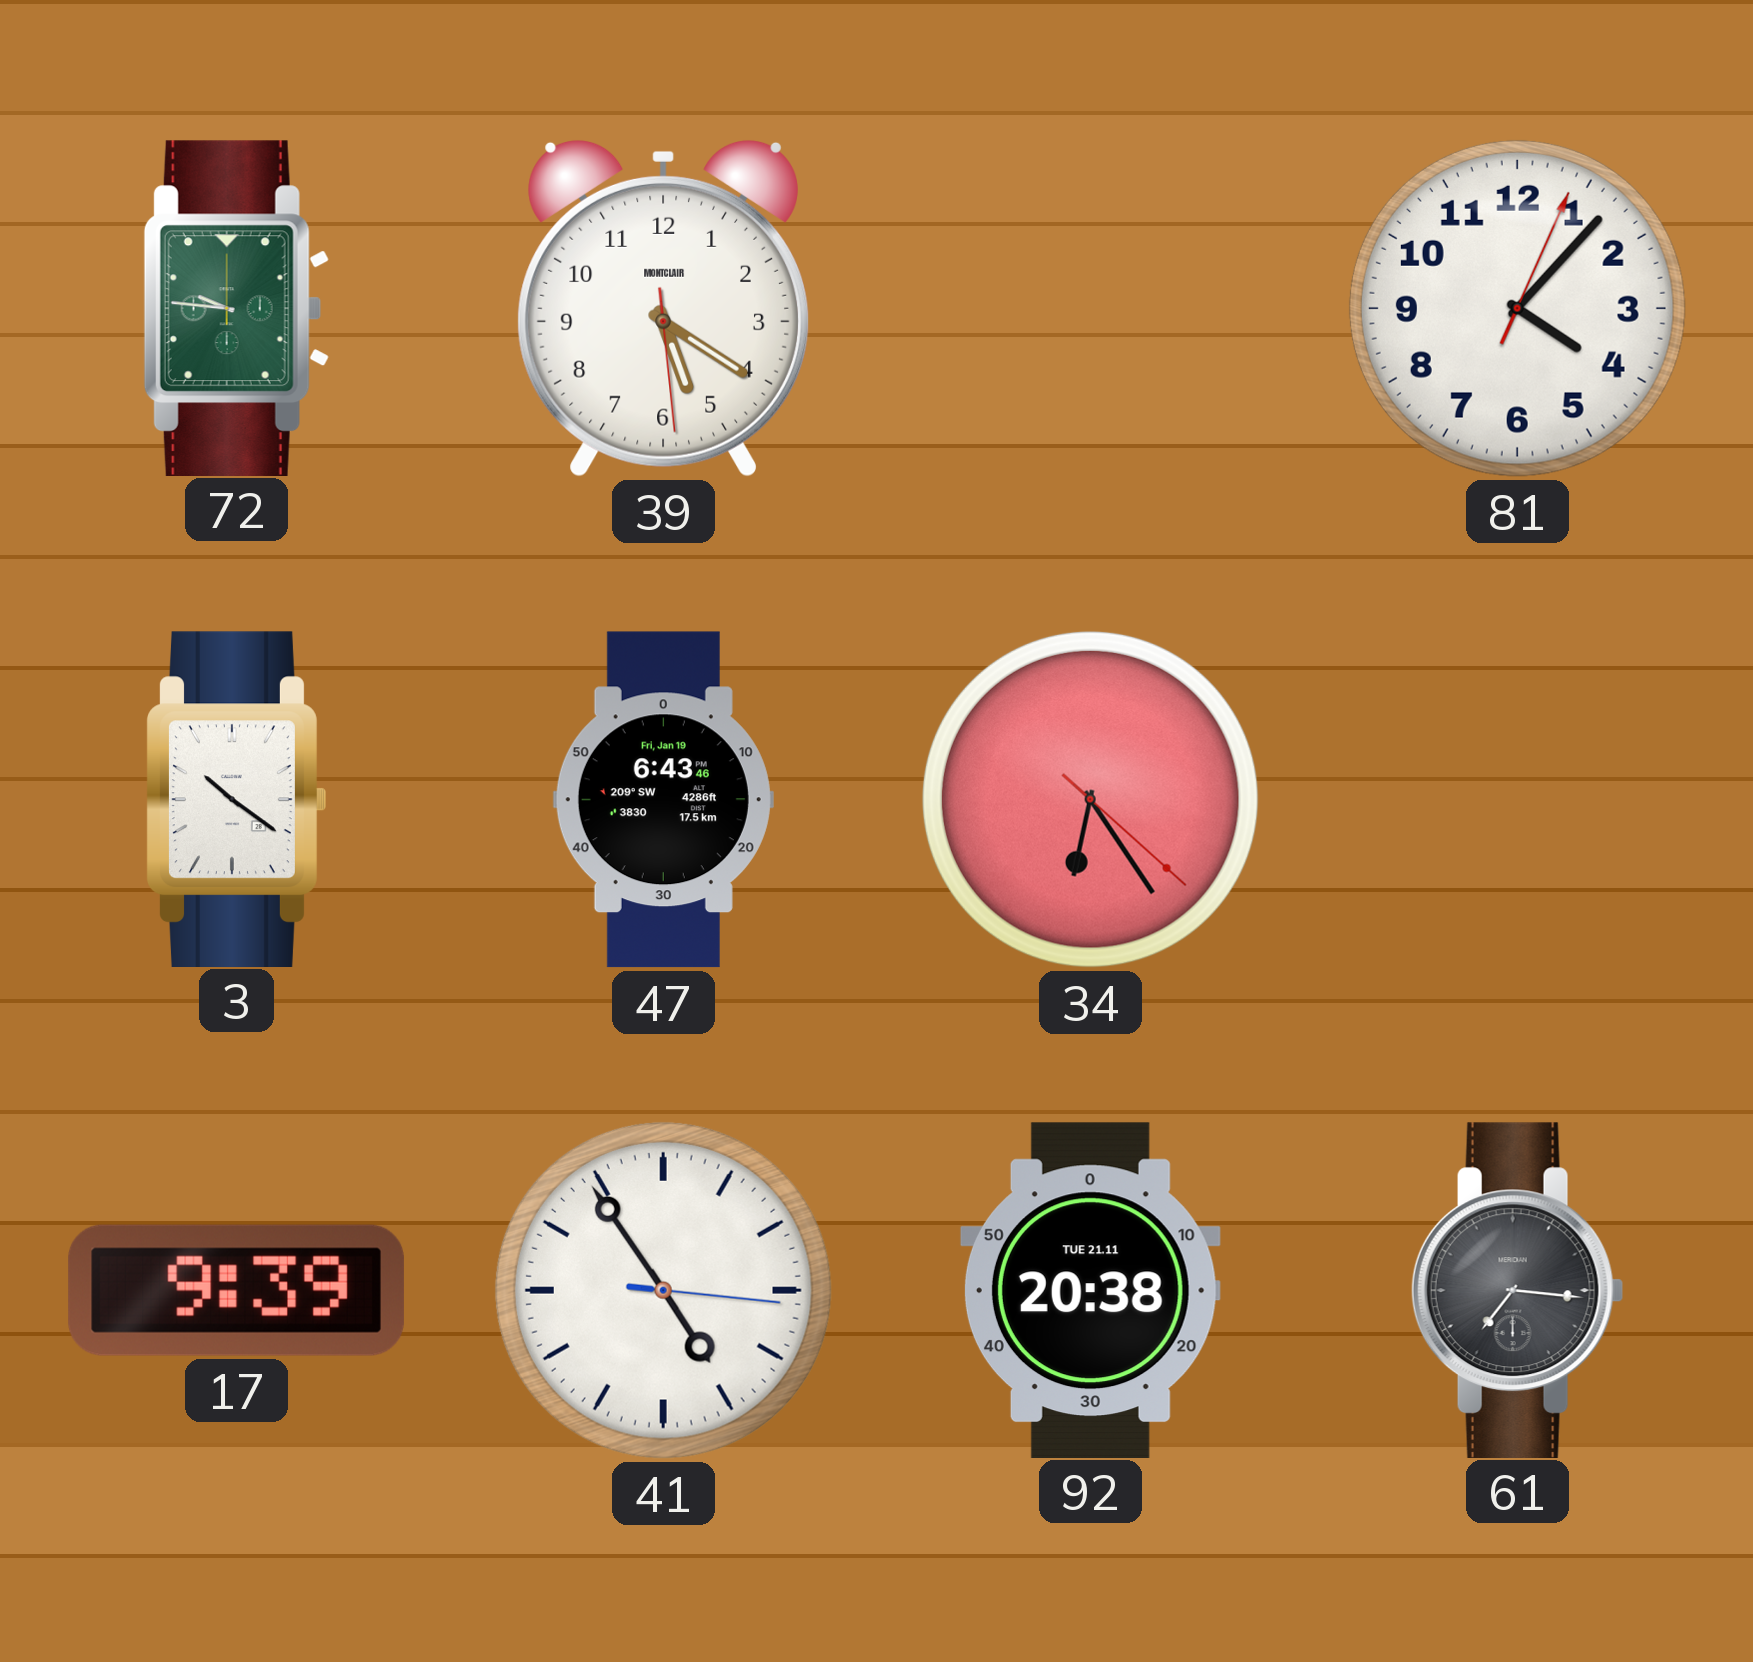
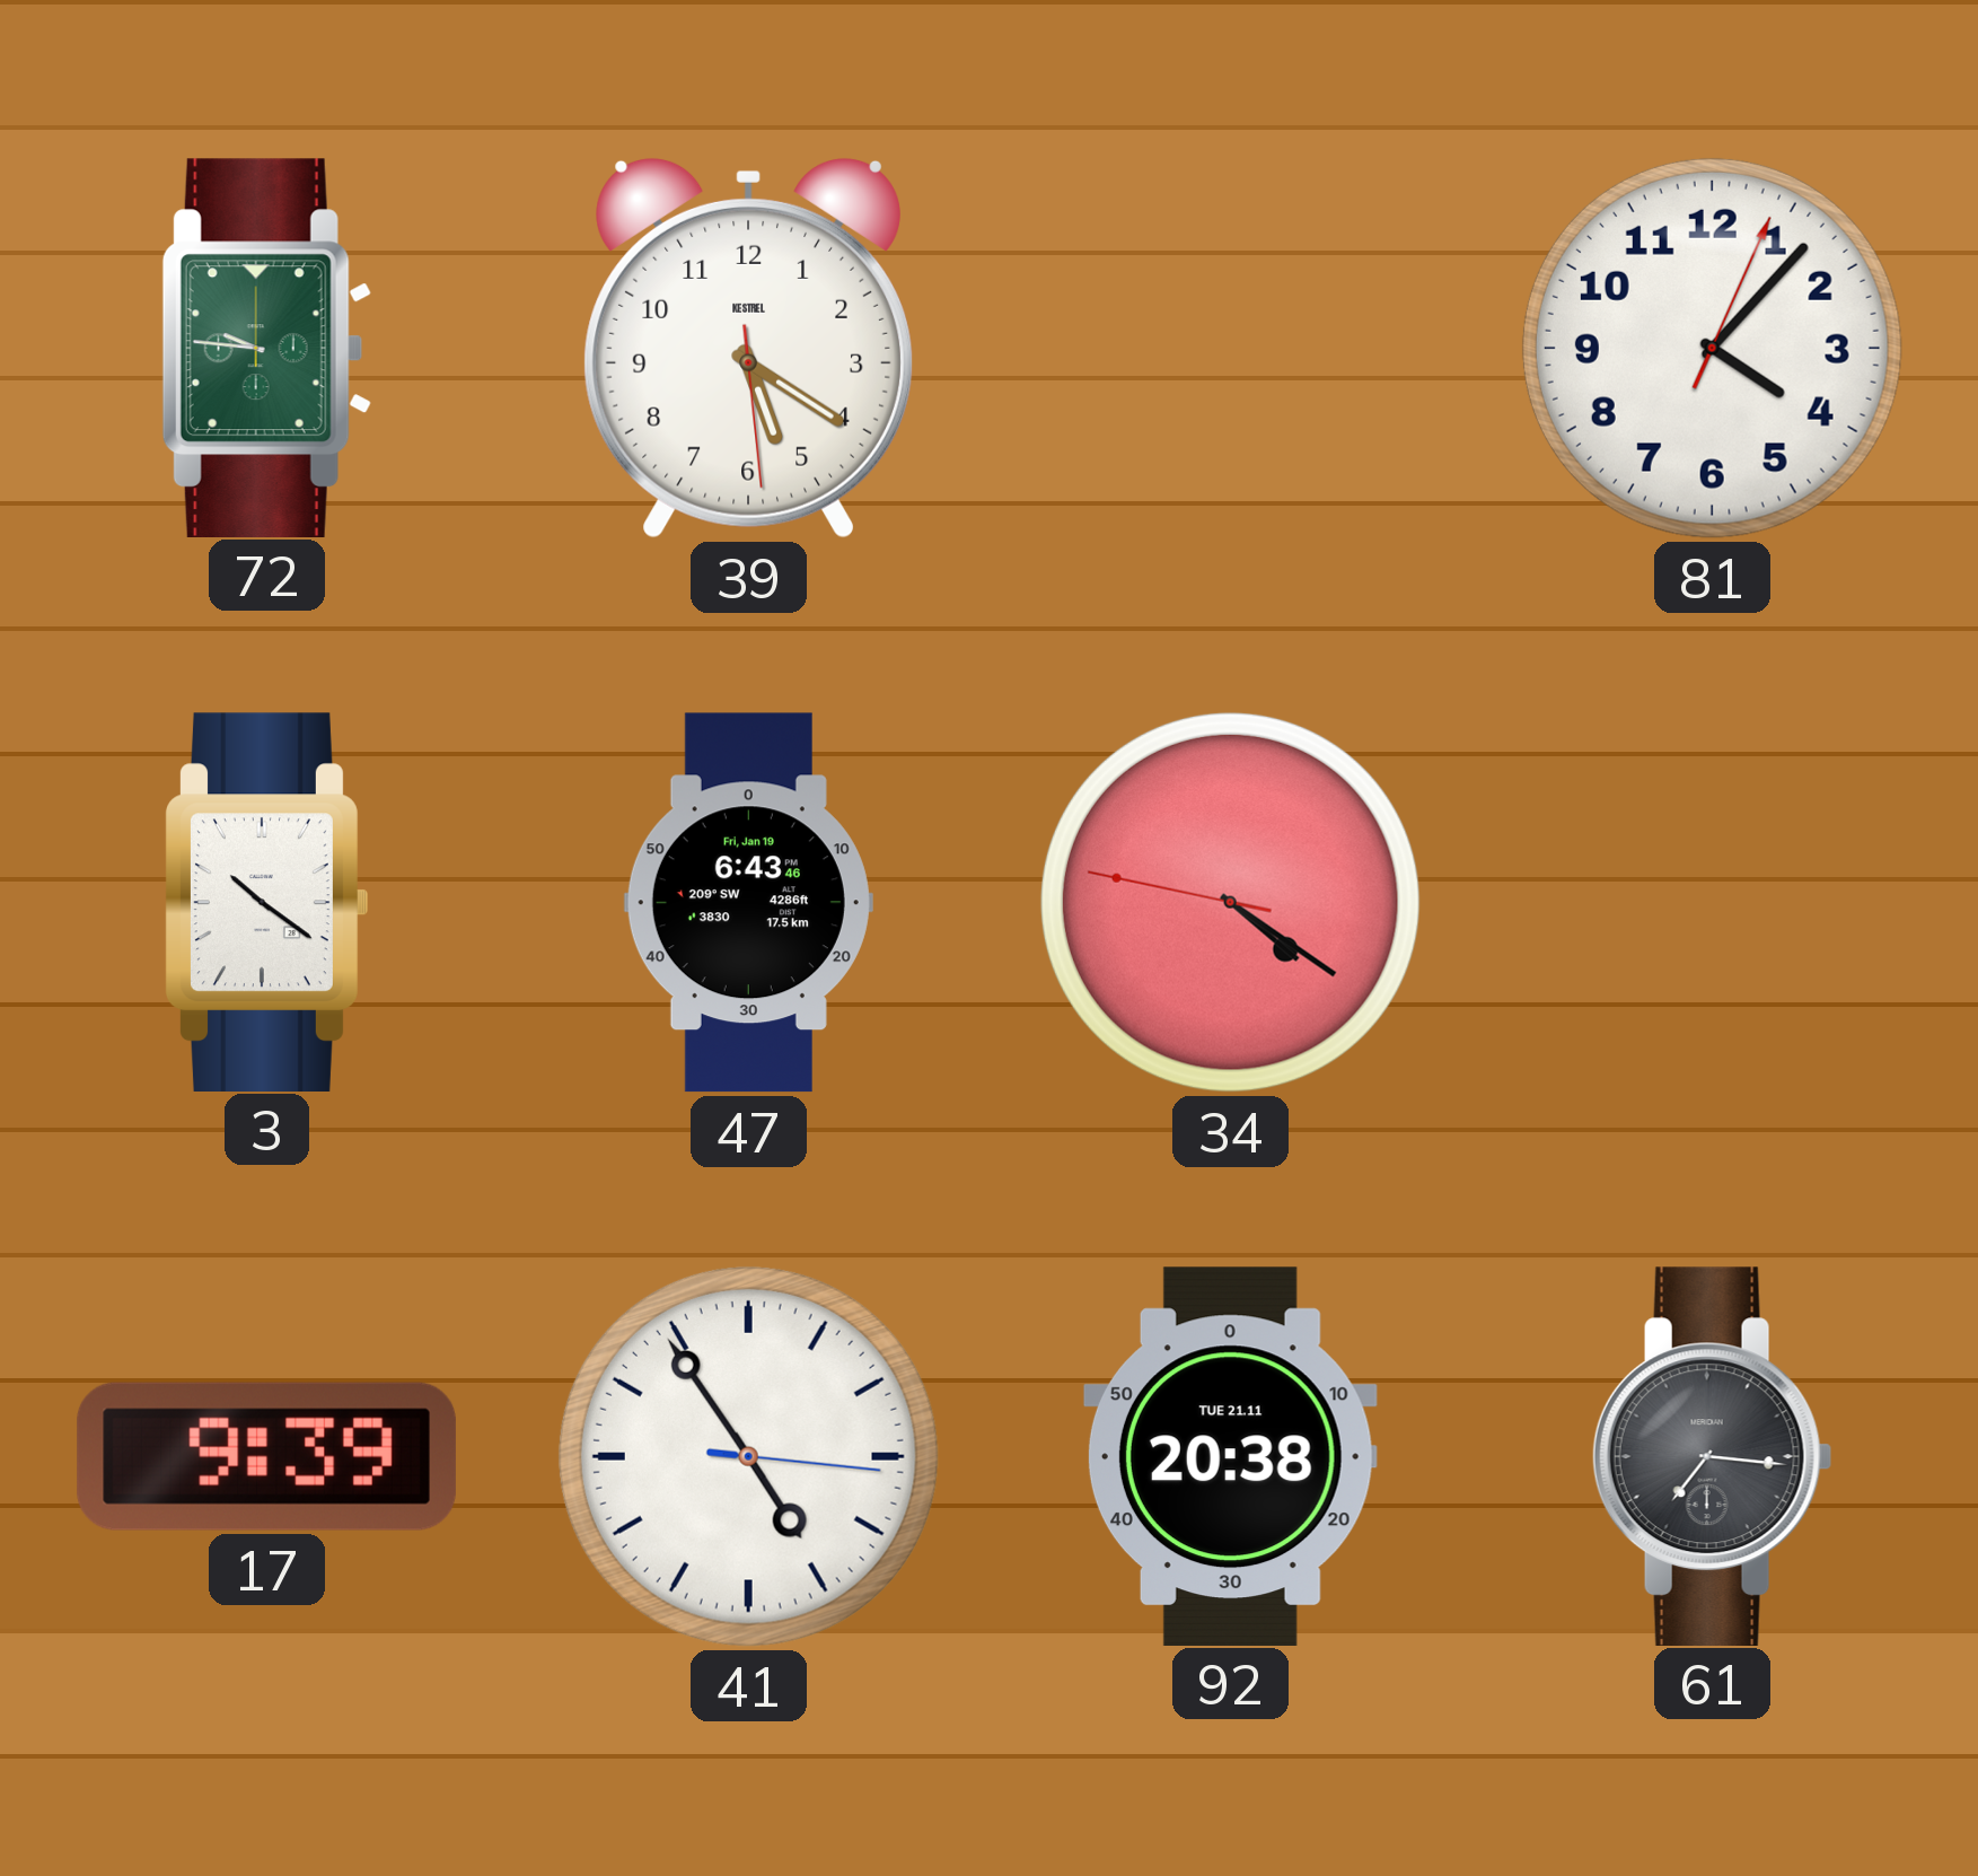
39 brand: MONTCLAIR -> KESTREL
34: 6:24 -> 4:20
